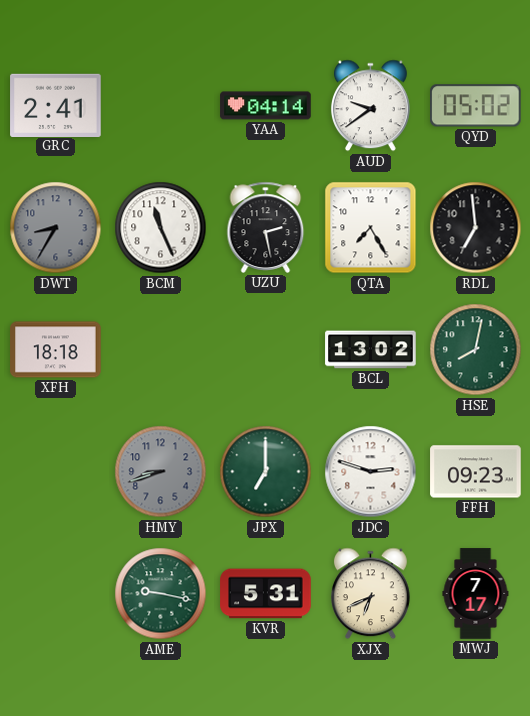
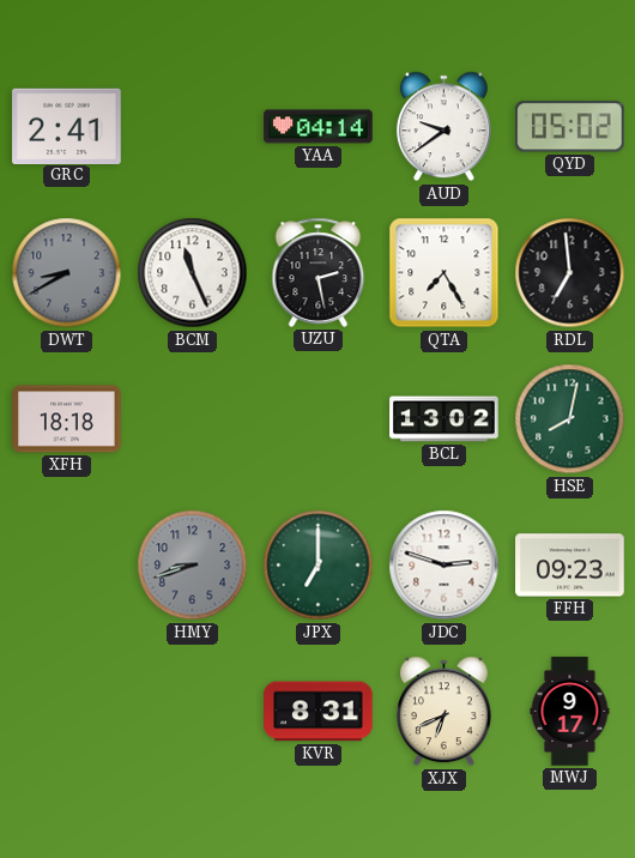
DWT: 8:35 -> 8:40
AME: 9:17 -> none
KVR: 5:31 -> 8:31
MWJ: 7:17 -> 9:17
